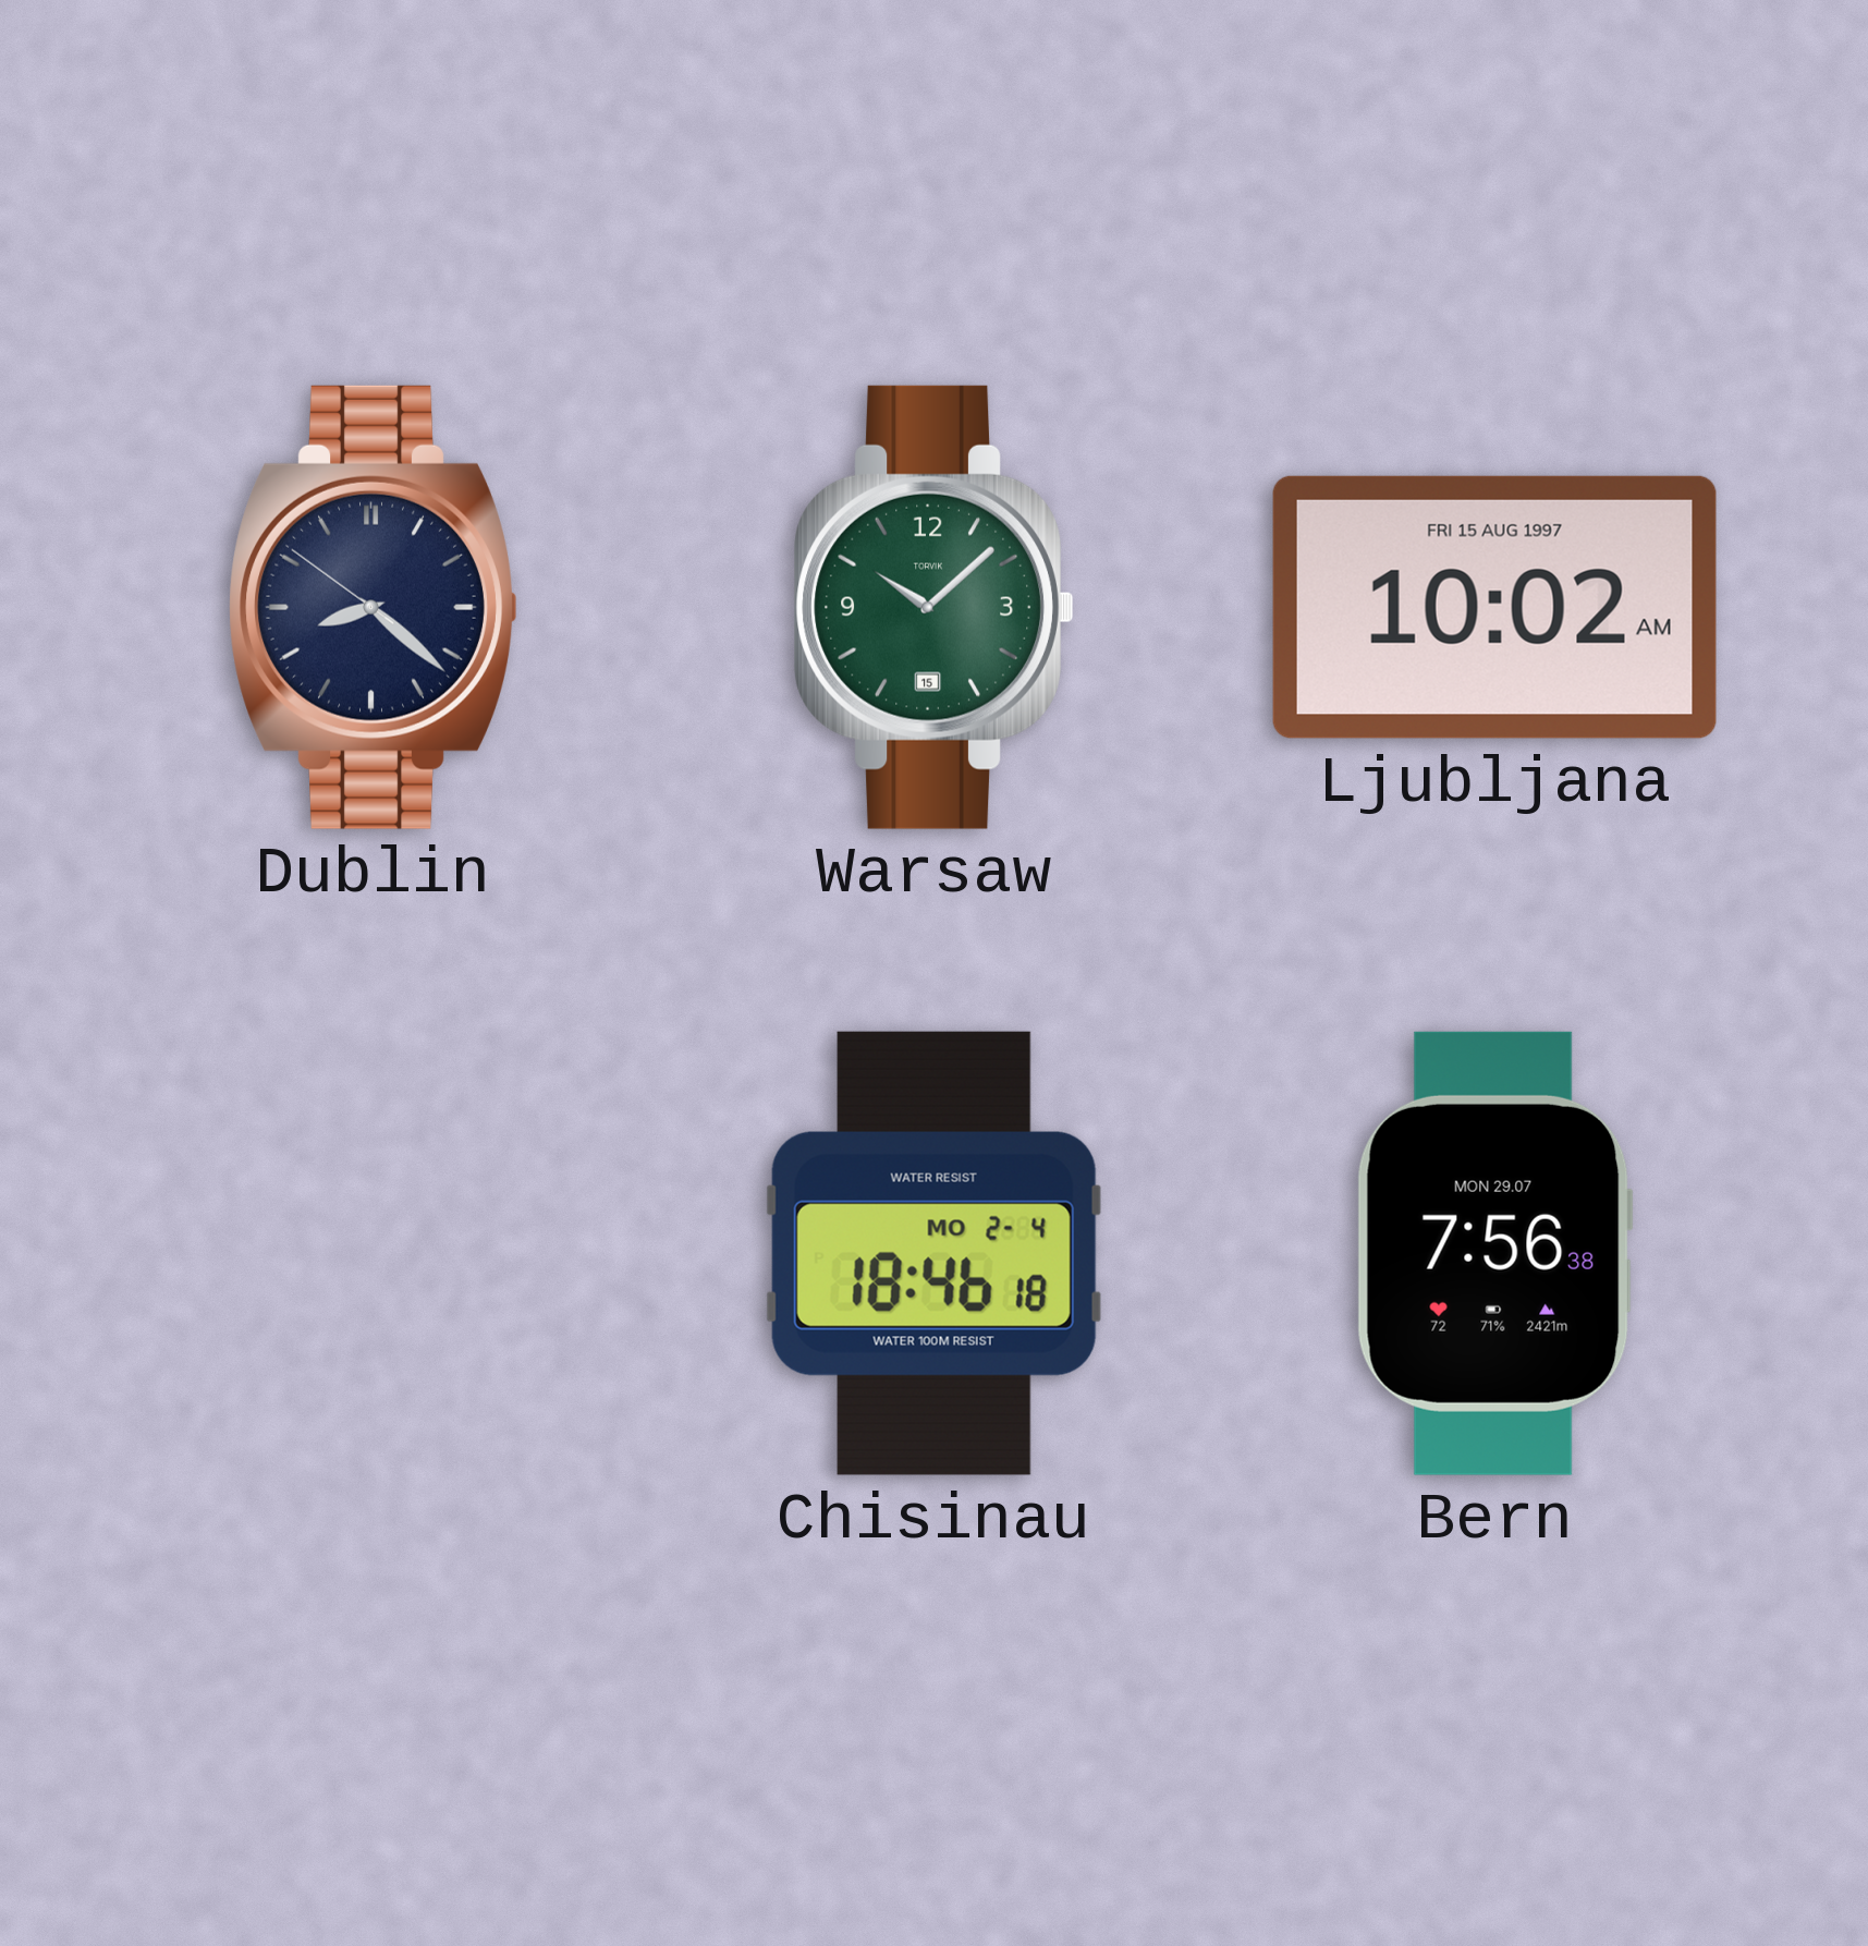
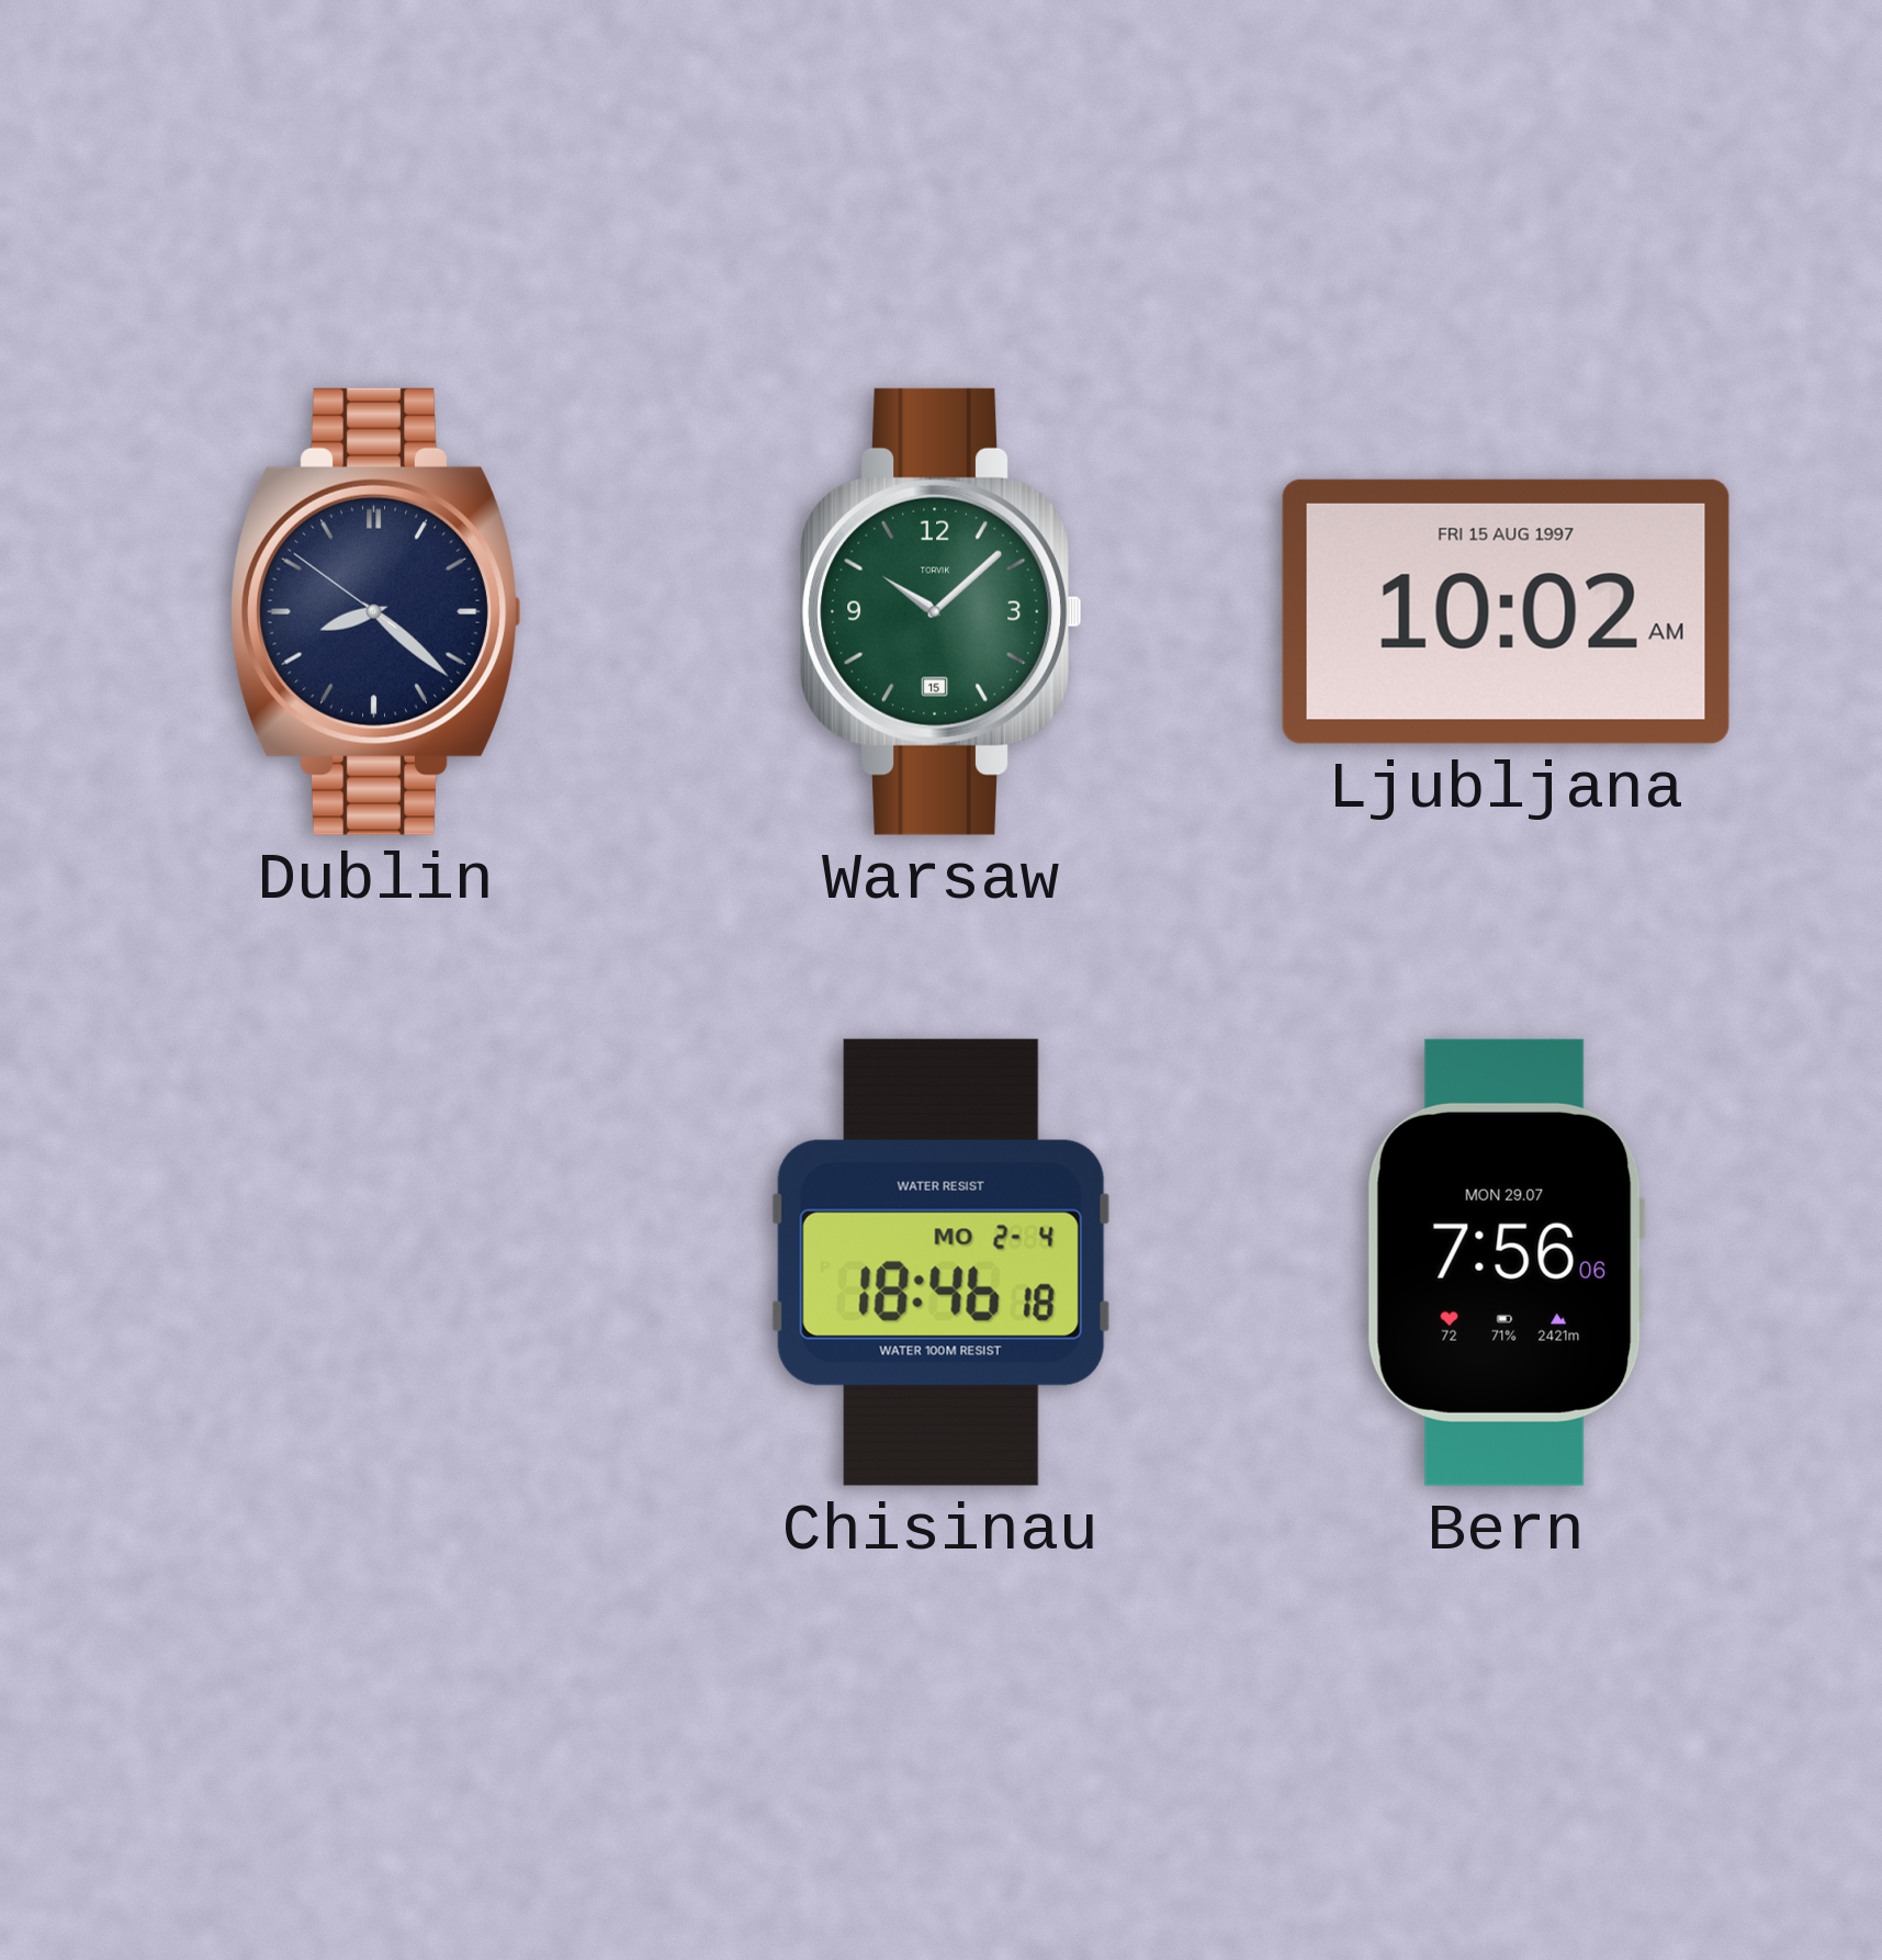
Bern: 7:56:38 -> 7:56:06
